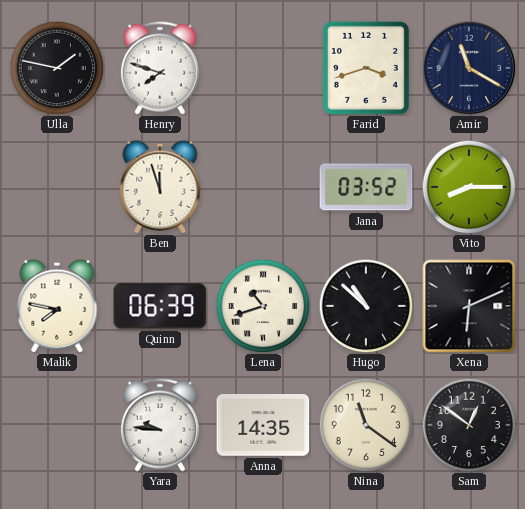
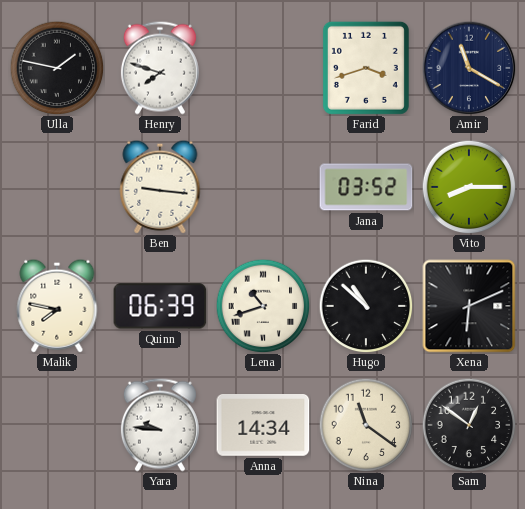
Ben: 11:57 -> 9:16
Anna: 14:35 -> 14:34
